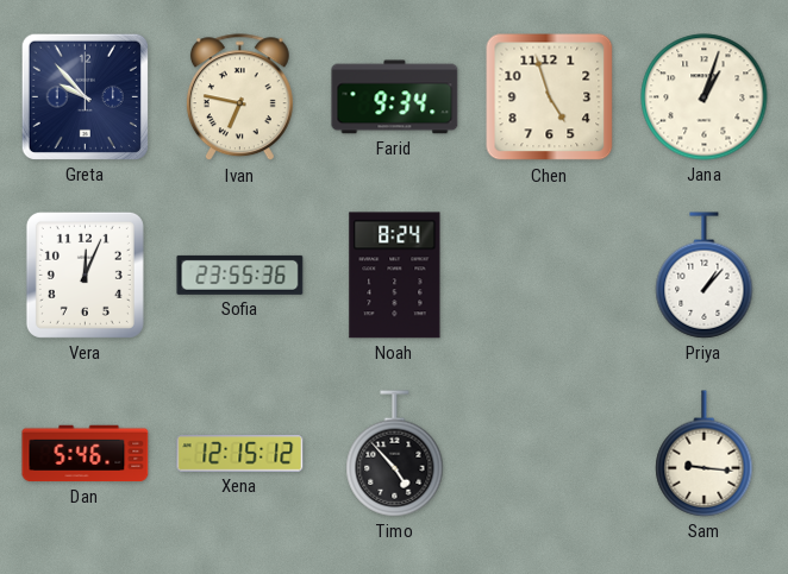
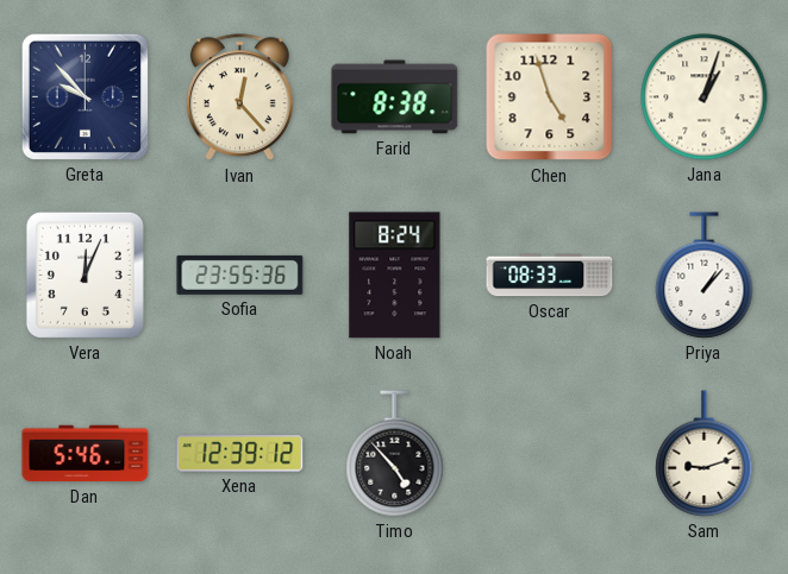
Ivan: 6:47 -> 12:23
Farid: 9:34 -> 8:38
Oscar: none -> 08:33
Xena: 12:15 -> 12:39
Sam: 9:16 -> 9:12
